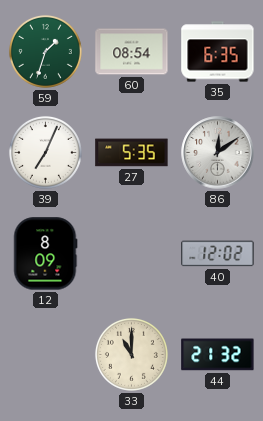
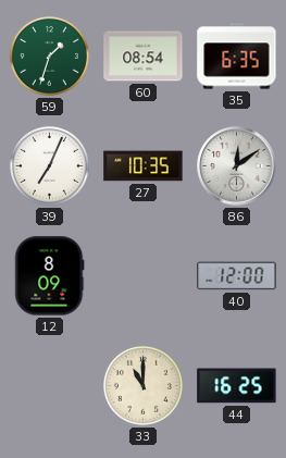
27: 5:35 -> 10:35
40: 12:02 -> 12:00
44: 21:32 -> 16:25
